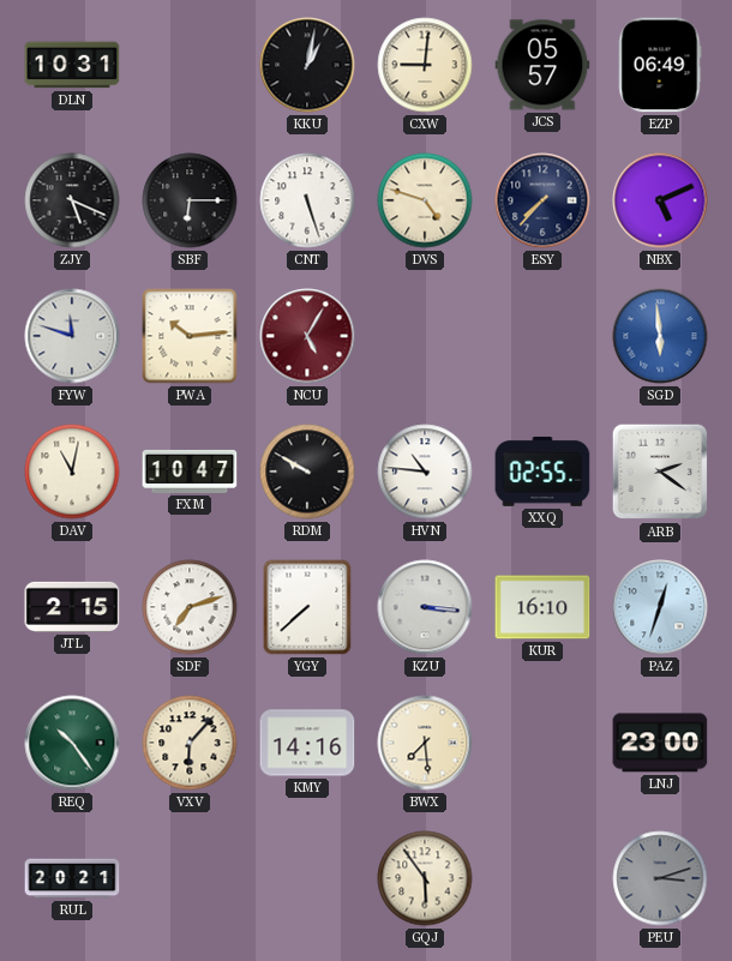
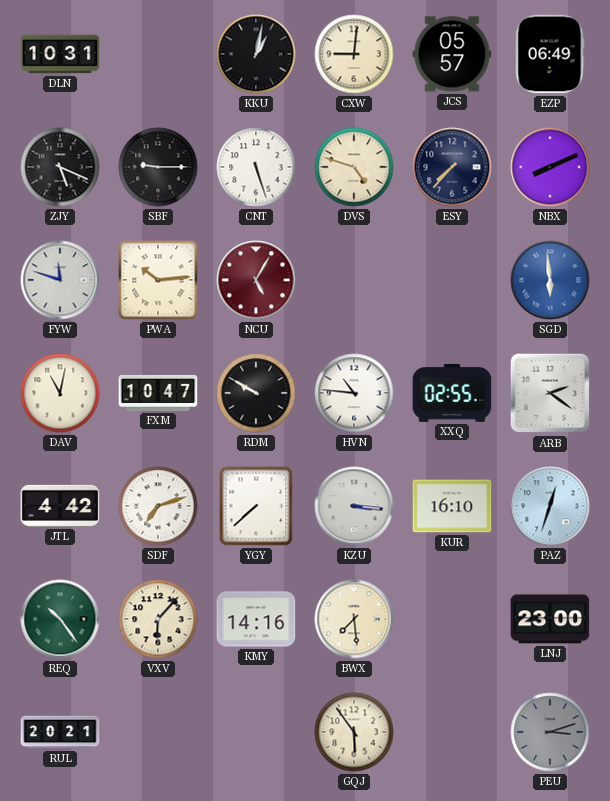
SBF: 6:15 -> 9:15
NBX: 5:11 -> 8:11
JTL: 2:15 -> 4:42
